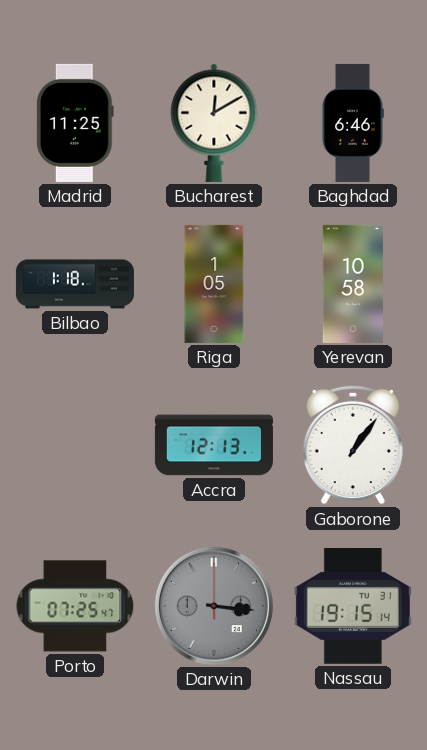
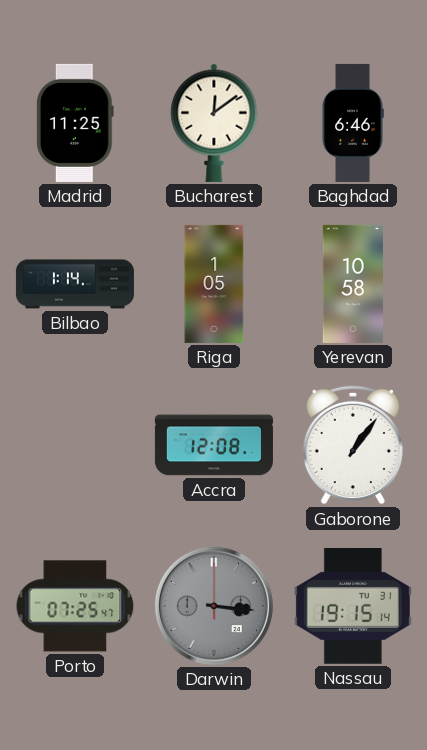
Bucharest: 12:10 -> 12:09
Bilbao: 1:18 -> 1:14
Accra: 12:13 -> 12:08
